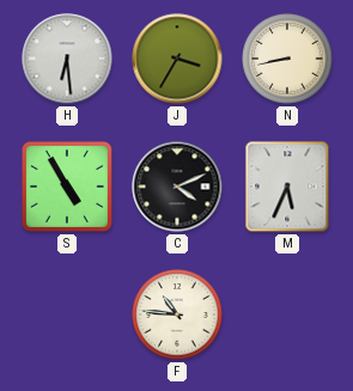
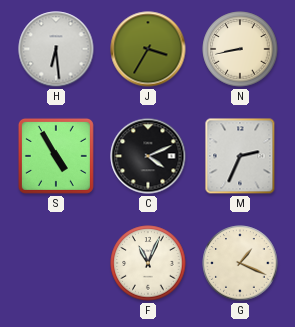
M: 5:34 -> 2:34
F: 10:46 -> 11:04
G: none -> 1:19
